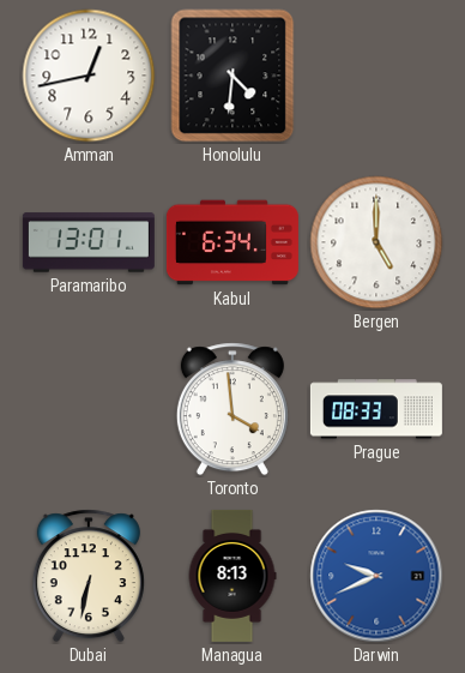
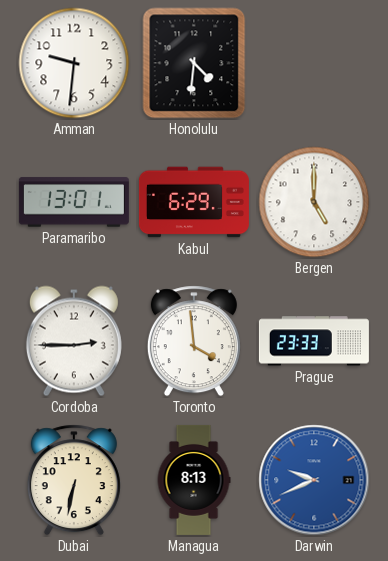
Amman: 12:43 -> 9:31
Kabul: 6:34 -> 6:29
Cordoba: none -> 2:45
Prague: 08:33 -> 23:33
